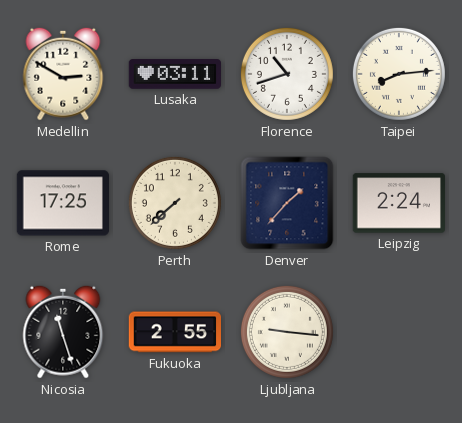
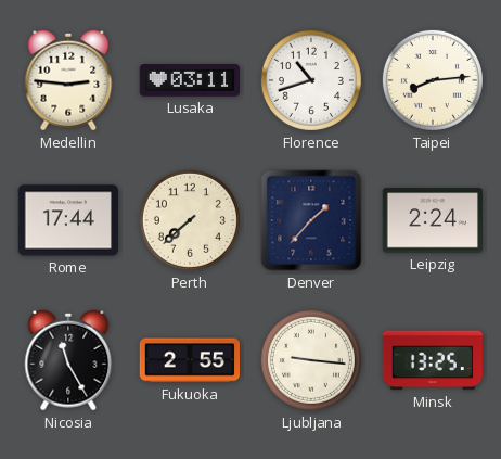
Medellin: 2:50 -> 2:46
Rome: 17:25 -> 17:44
Nicosia: 11:27 -> 11:25
Minsk: none -> 13:25
